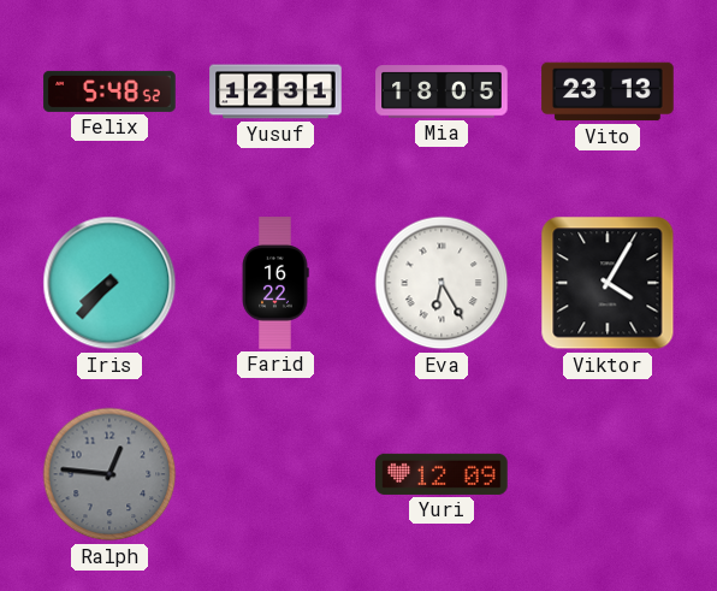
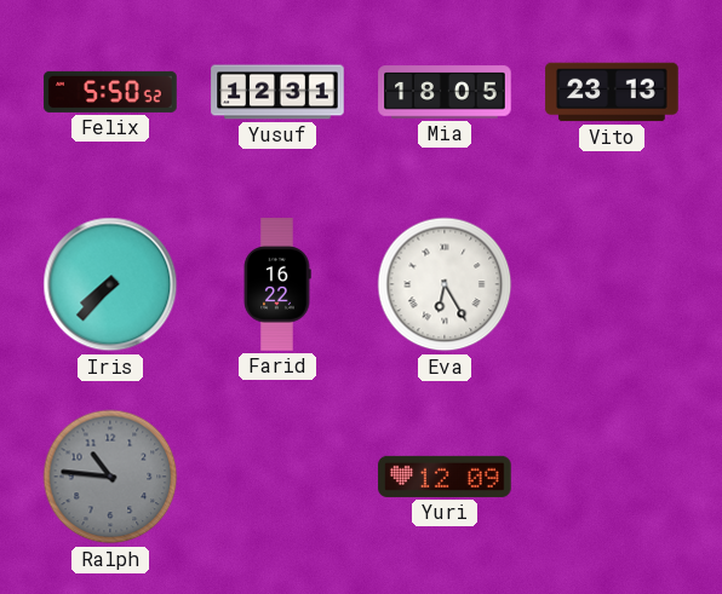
Felix: 5:48 -> 5:50
Viktor: 4:05 -> none
Ralph: 12:46 -> 10:46
